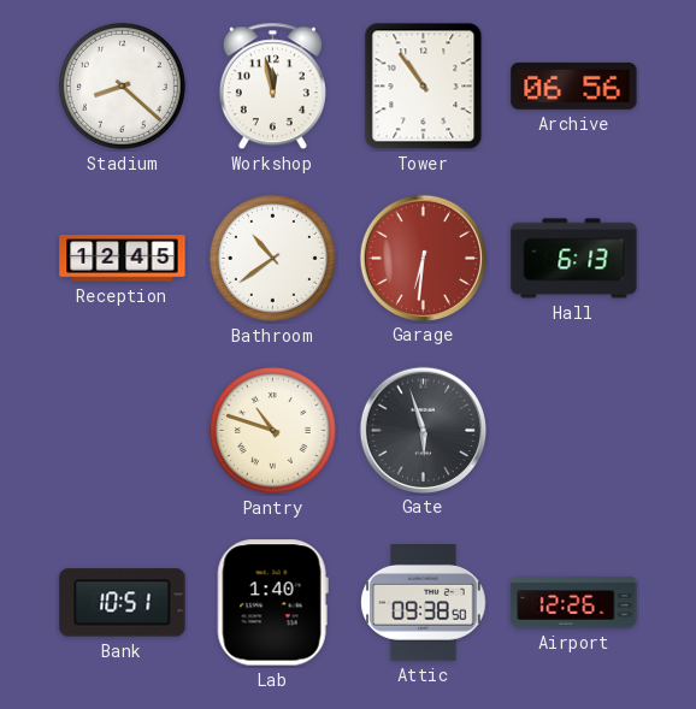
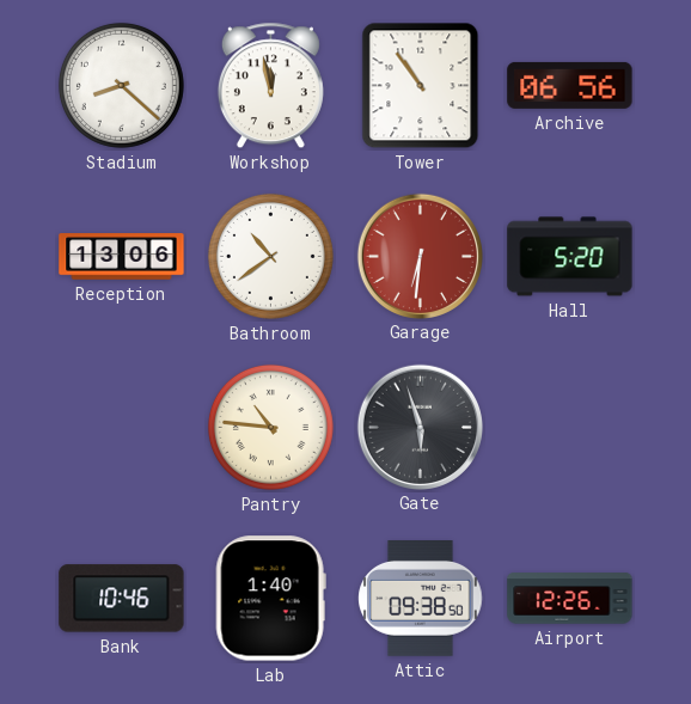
Reception: 12:45 -> 13:06
Hall: 6:13 -> 5:20
Pantry: 10:48 -> 10:46
Bank: 10:51 -> 10:46
